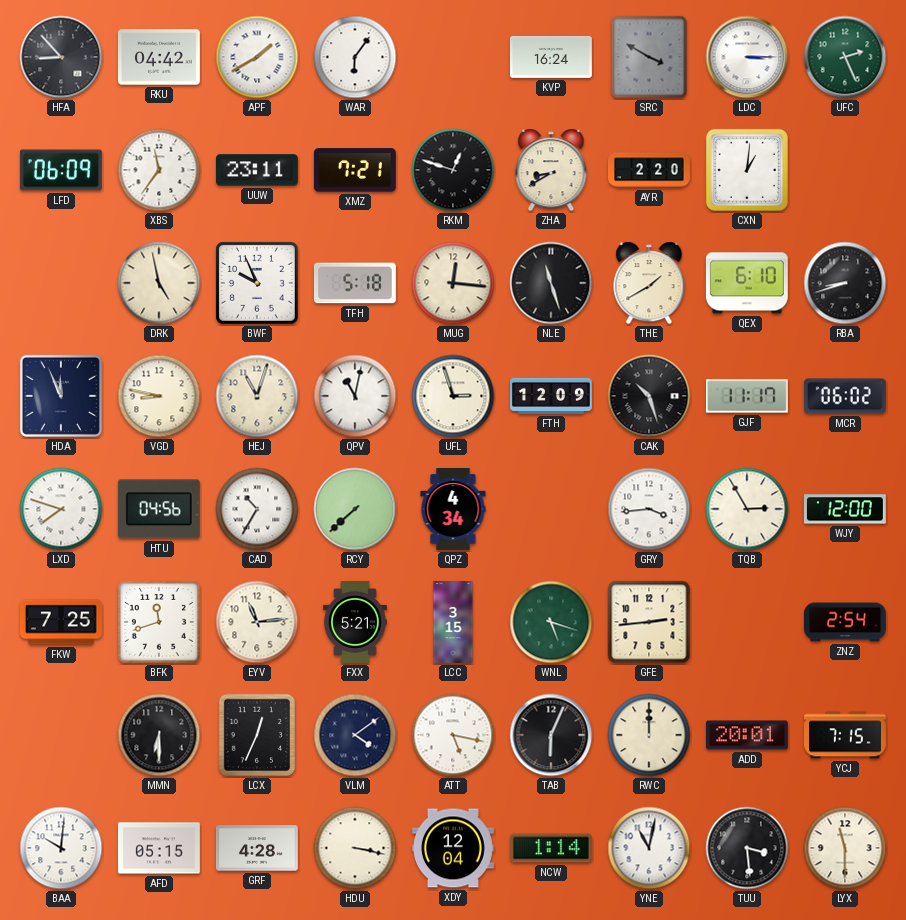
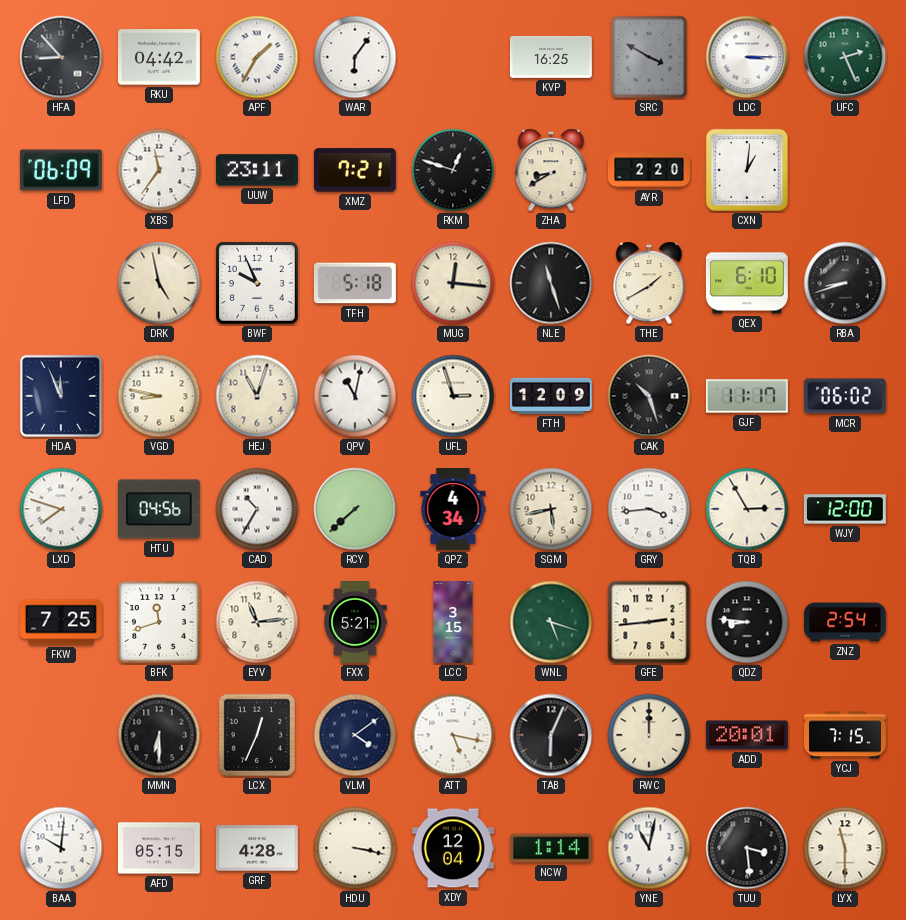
APF: 1:40 -> 1:35
KVP: 16:24 -> 16:25
SGM: none -> 5:43
QDZ: none -> 8:46
